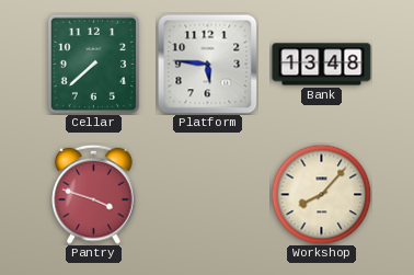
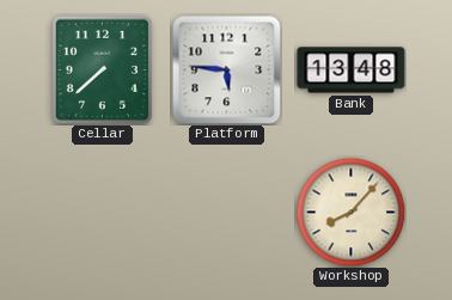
Pantry: 3:48 -> none
